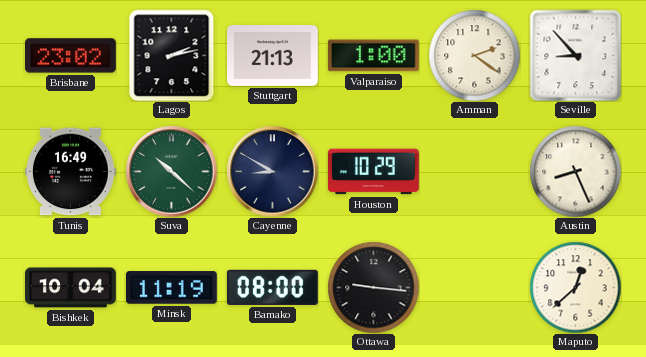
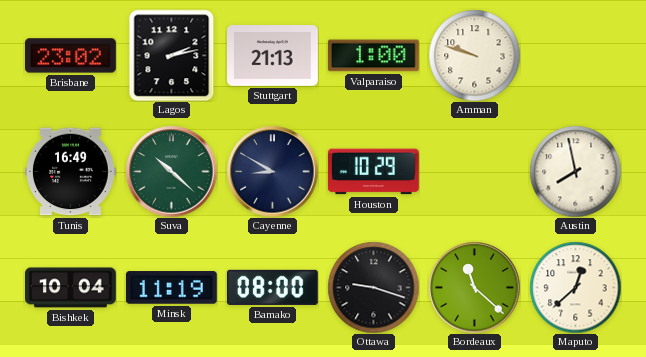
Amman: 2:21 -> 9:48
Seville: 8:53 -> none
Austin: 8:26 -> 7:58
Ottawa: 9:16 -> 9:18
Bordeaux: none -> 11:22
